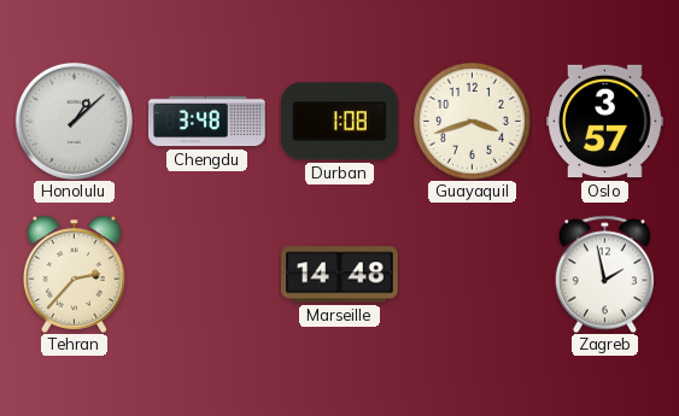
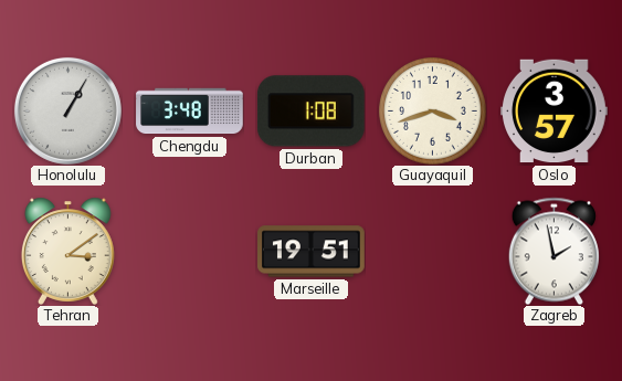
Honolulu: 1:08 -> 1:05
Tehran: 2:37 -> 3:09
Marseille: 14:48 -> 19:51
